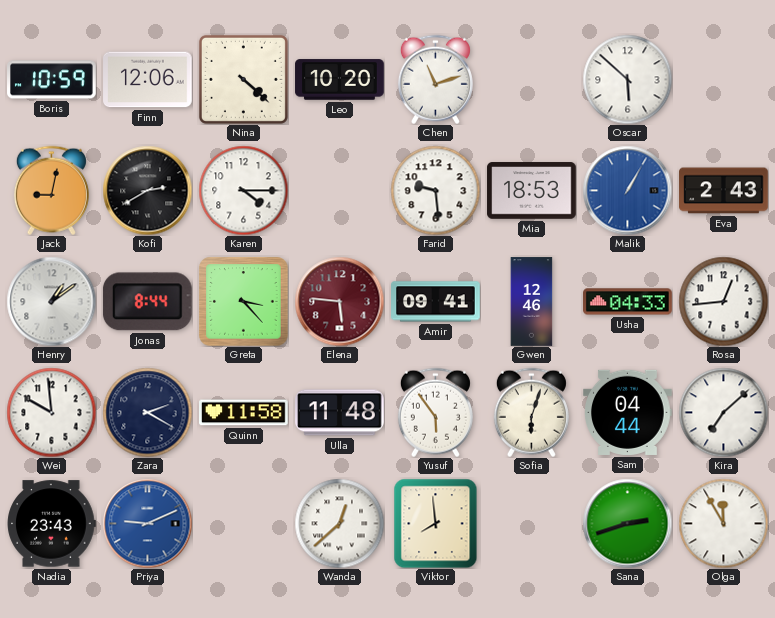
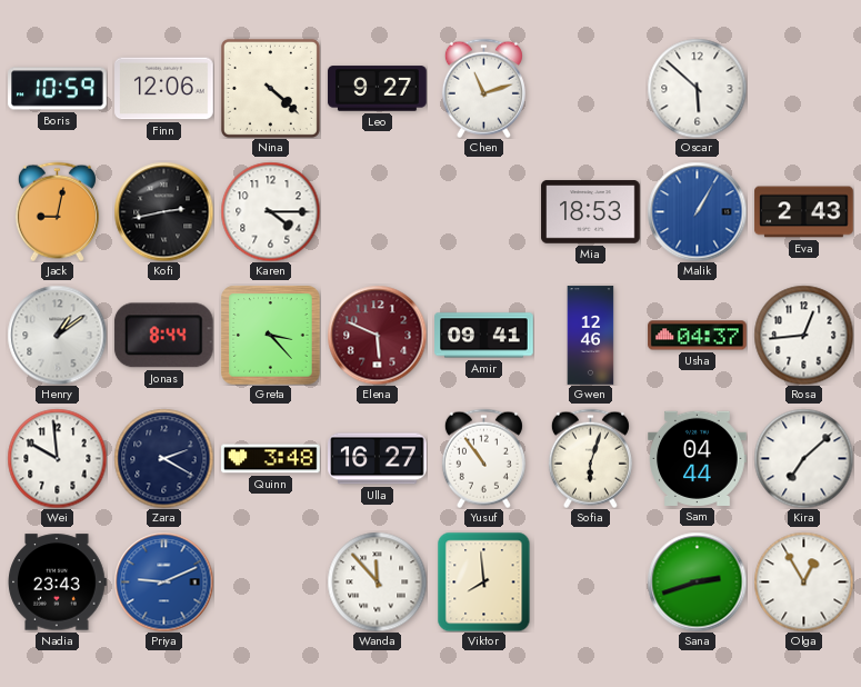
Leo: 10:20 -> 9:27
Kofi: 2:40 -> 2:43
Farid: 9:29 -> none
Elena: 5:46 -> 5:49
Usha: 04:33 -> 04:37
Quinn: 11:58 -> 3:48
Ulla: 11:48 -> 16:27
Yusuf: 5:54 -> 10:54
Wanda: 12:38 -> 11:53
Olga: 11:55 -> 12:55
